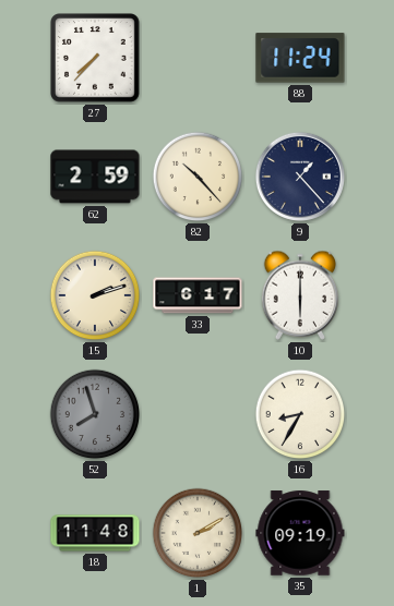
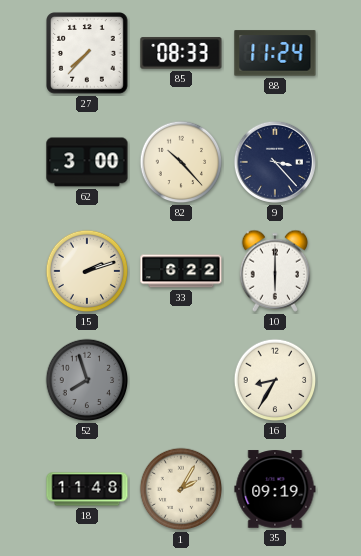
85: none -> 08:33
62: 2:59 -> 3:00
9: 1:23 -> 3:23
33: 6:17 -> 6:22
1: 2:10 -> 2:05
